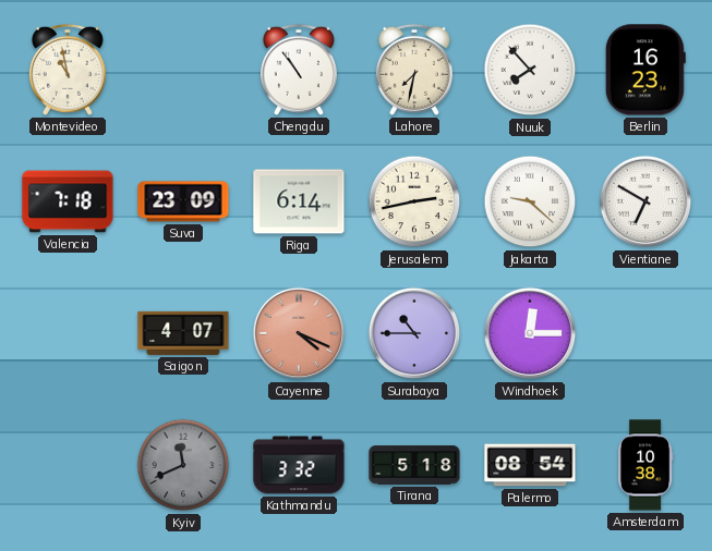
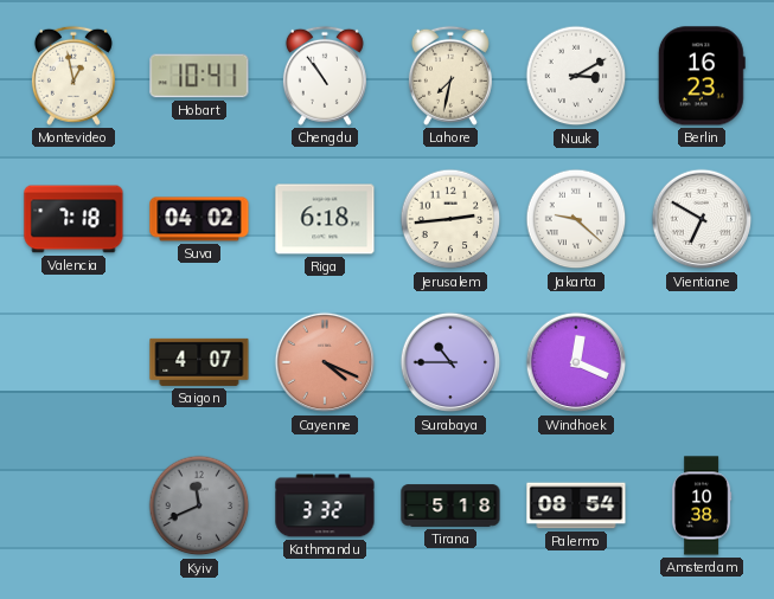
Montevideo: 10:58 -> 12:58
Hobart: none -> 10:41
Nuuk: 7:53 -> 3:10
Suva: 23:09 -> 04:02
Riga: 6:14 -> 6:18
Jerusalem: 2:43 -> 2:44
Windhoek: 12:15 -> 12:19
